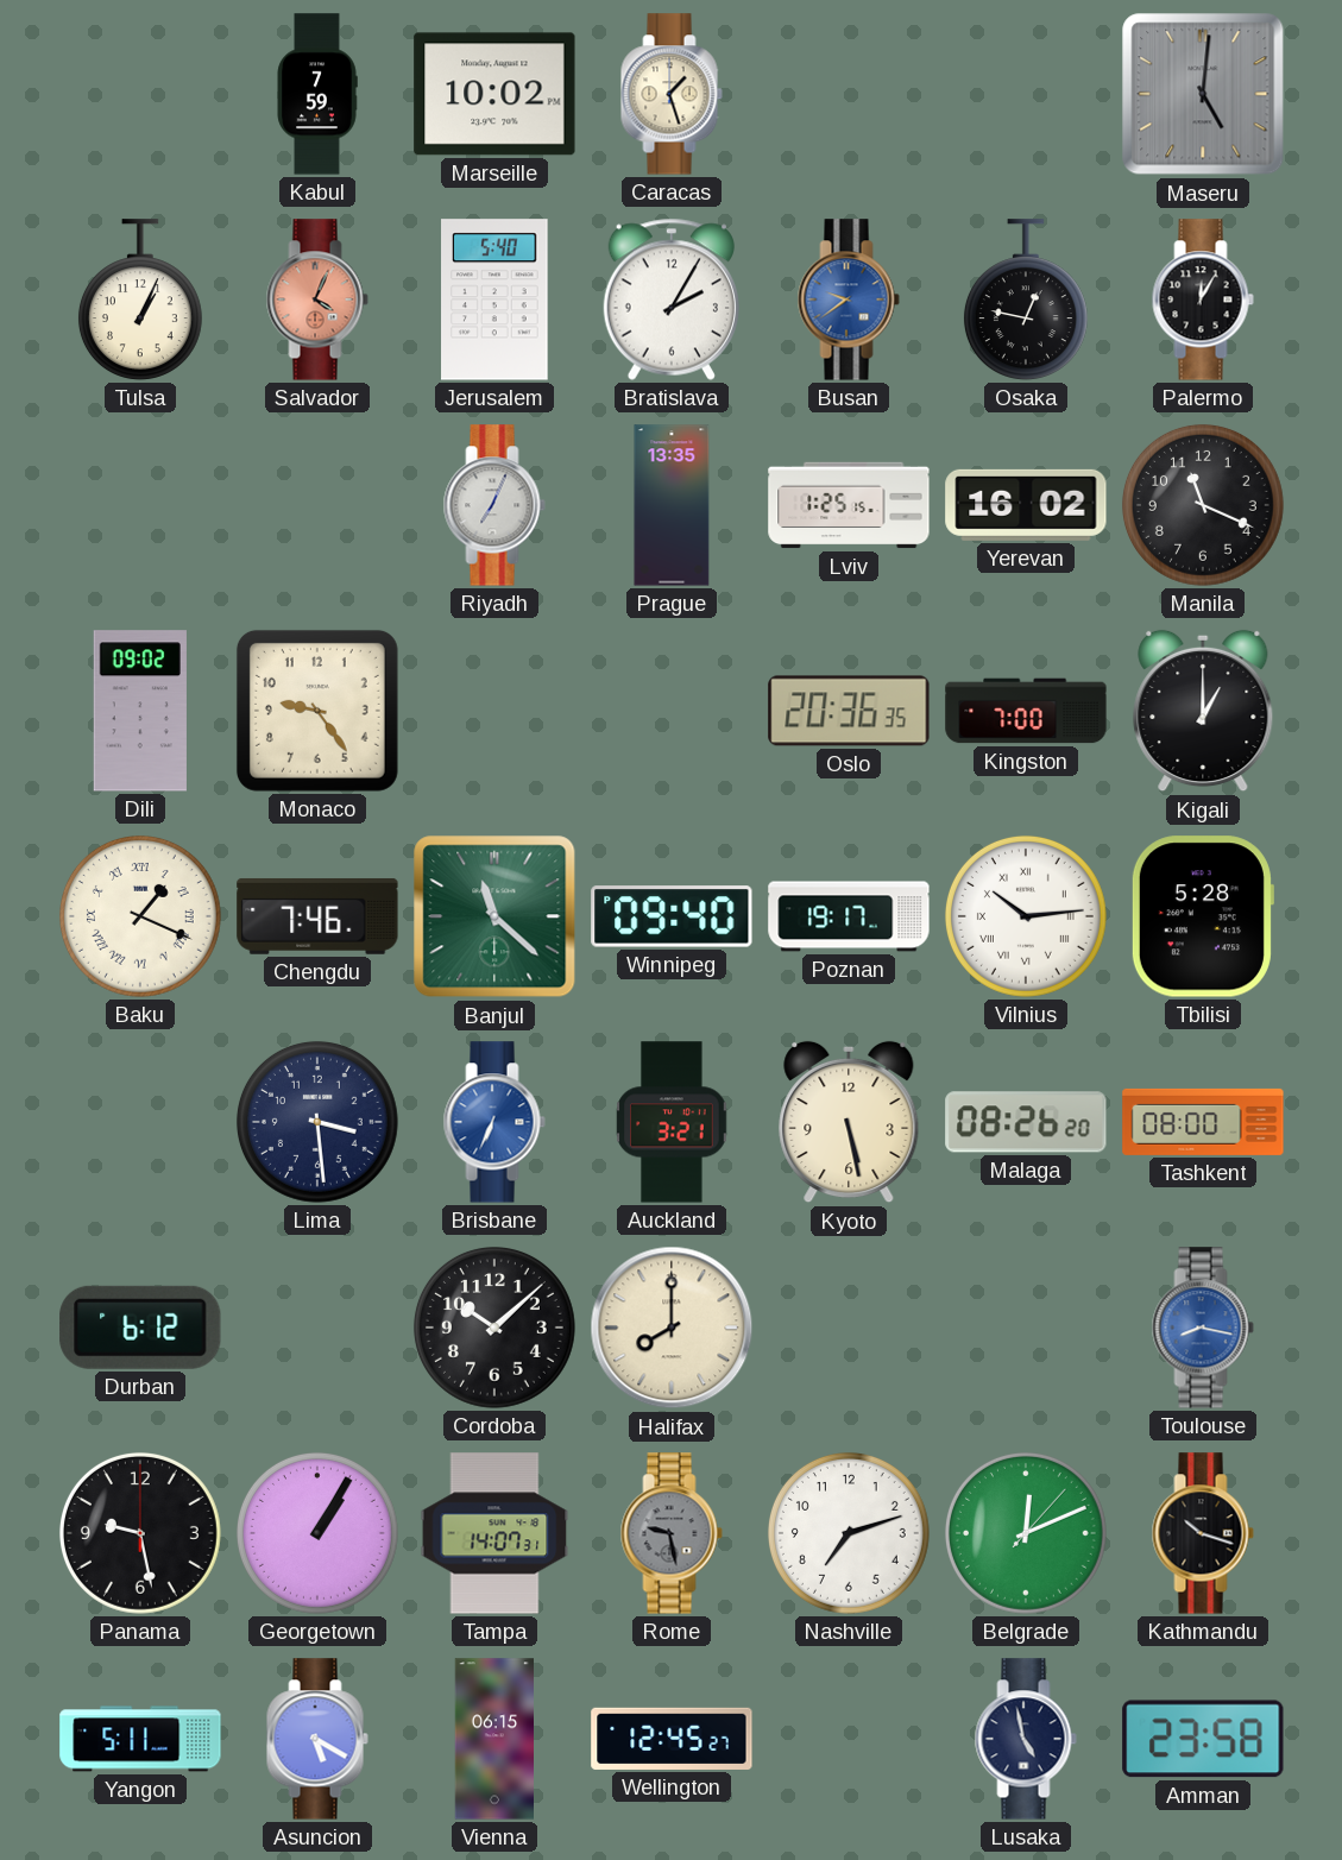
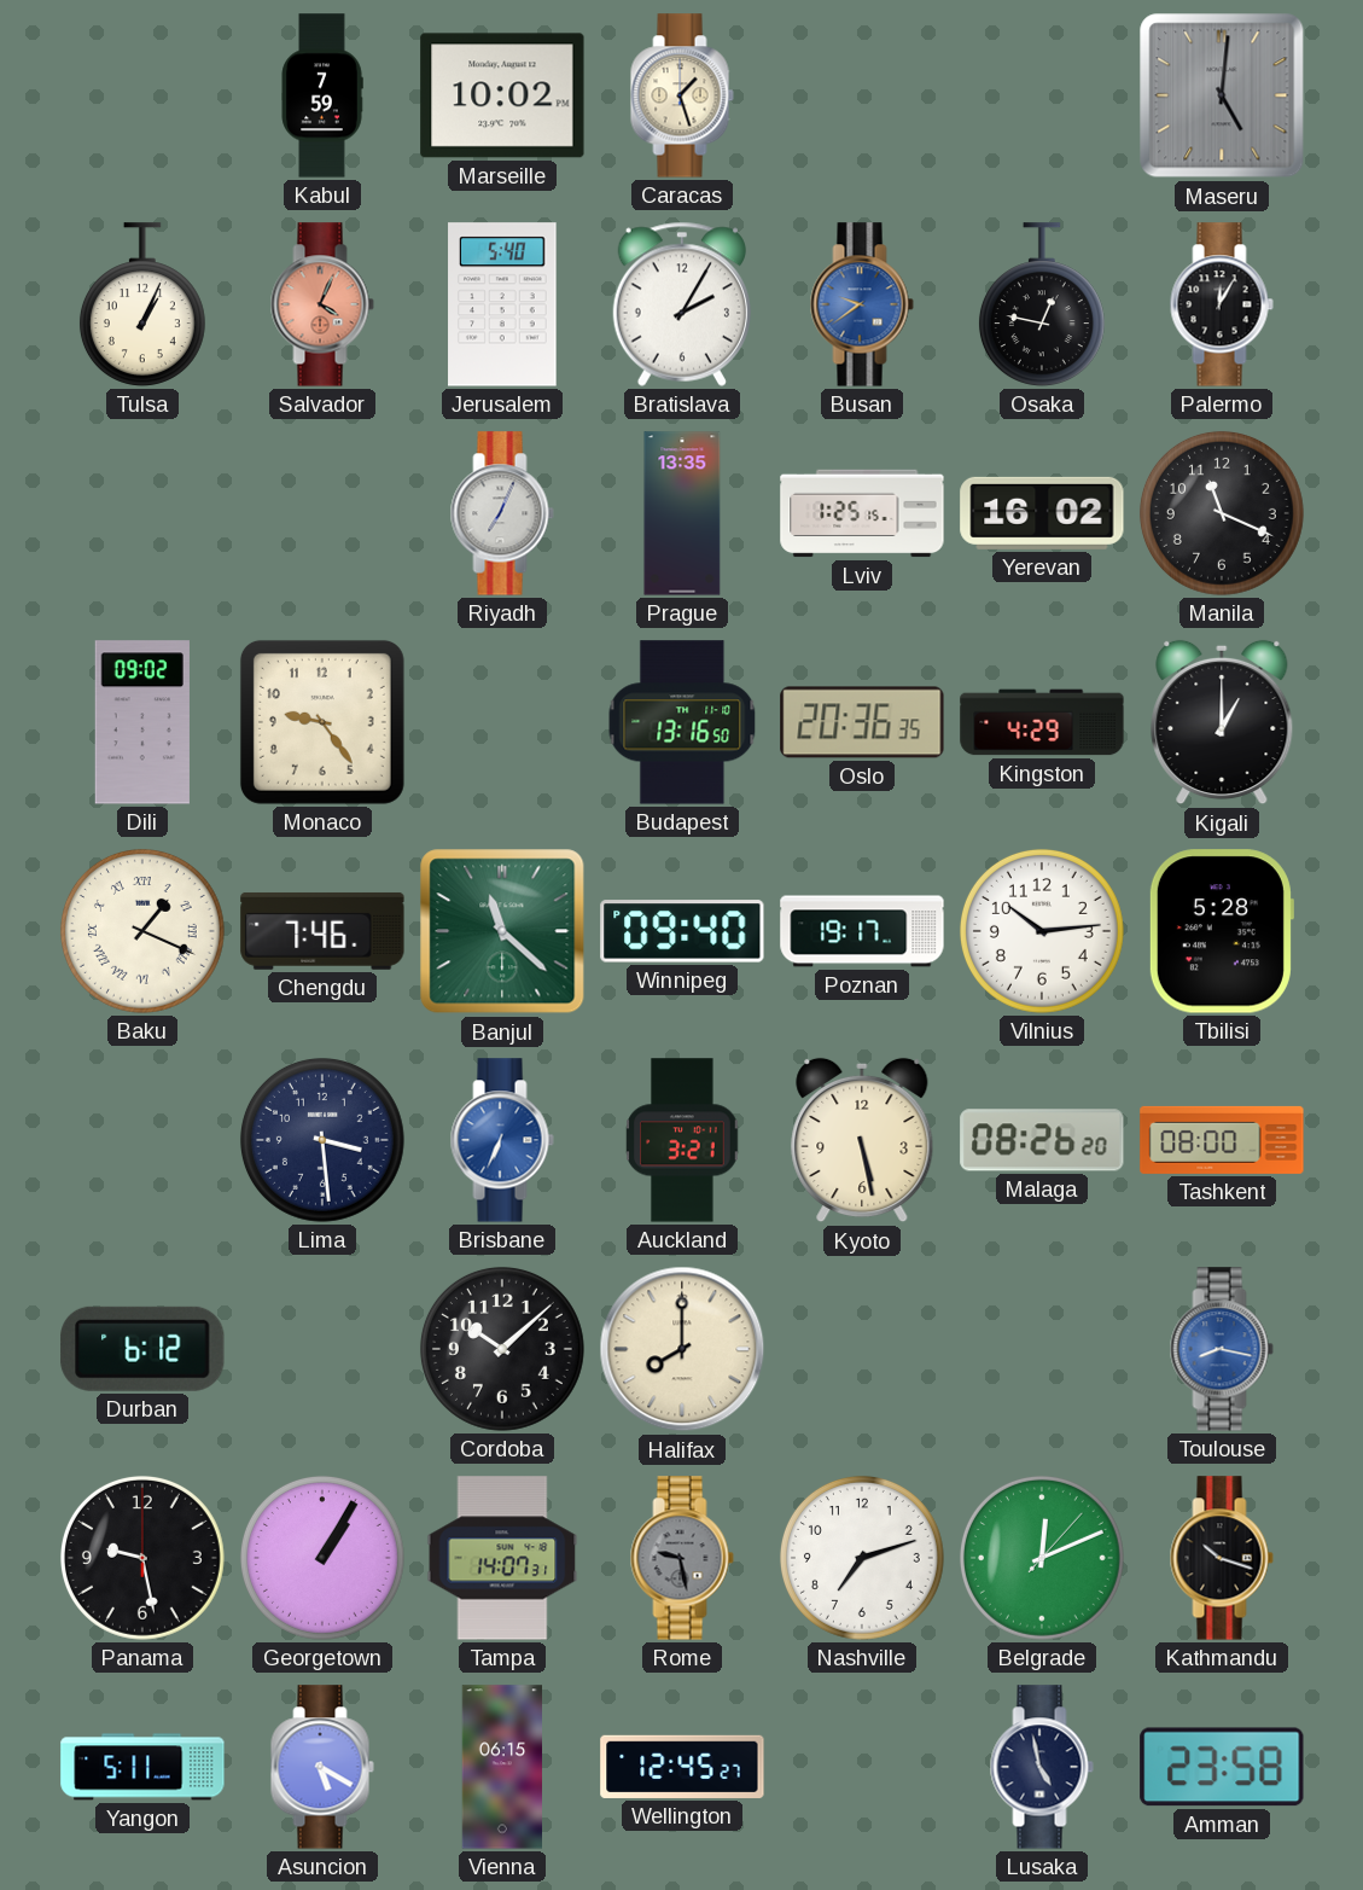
Budapest: none -> 13:16
Kingston: 7:00 -> 4:29
Vilnius numerals: Roman -> Arabic
